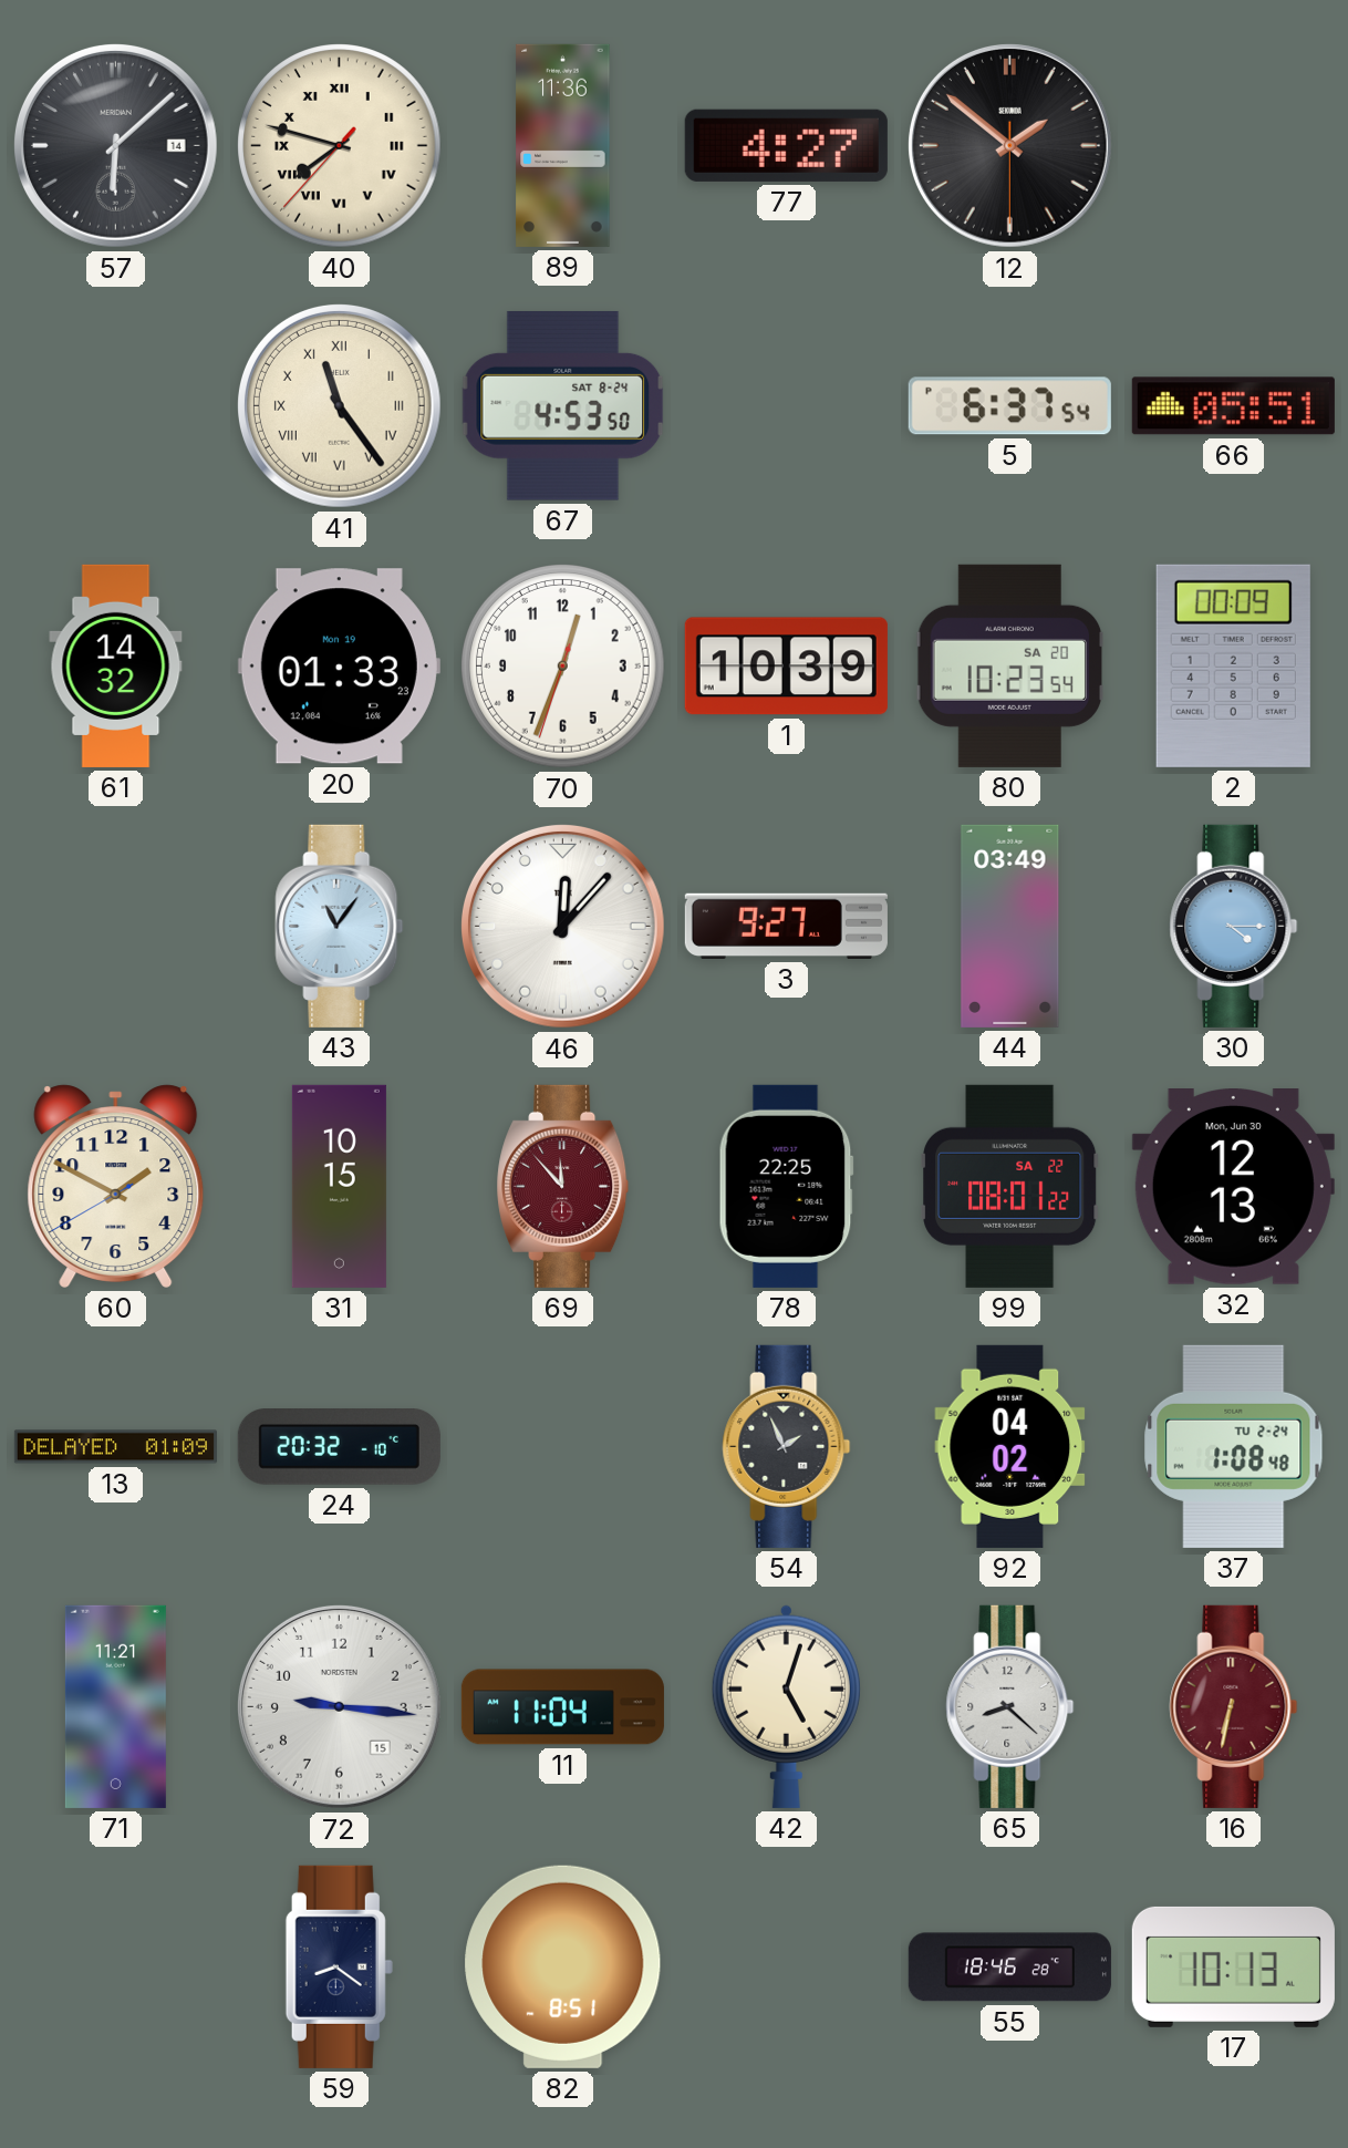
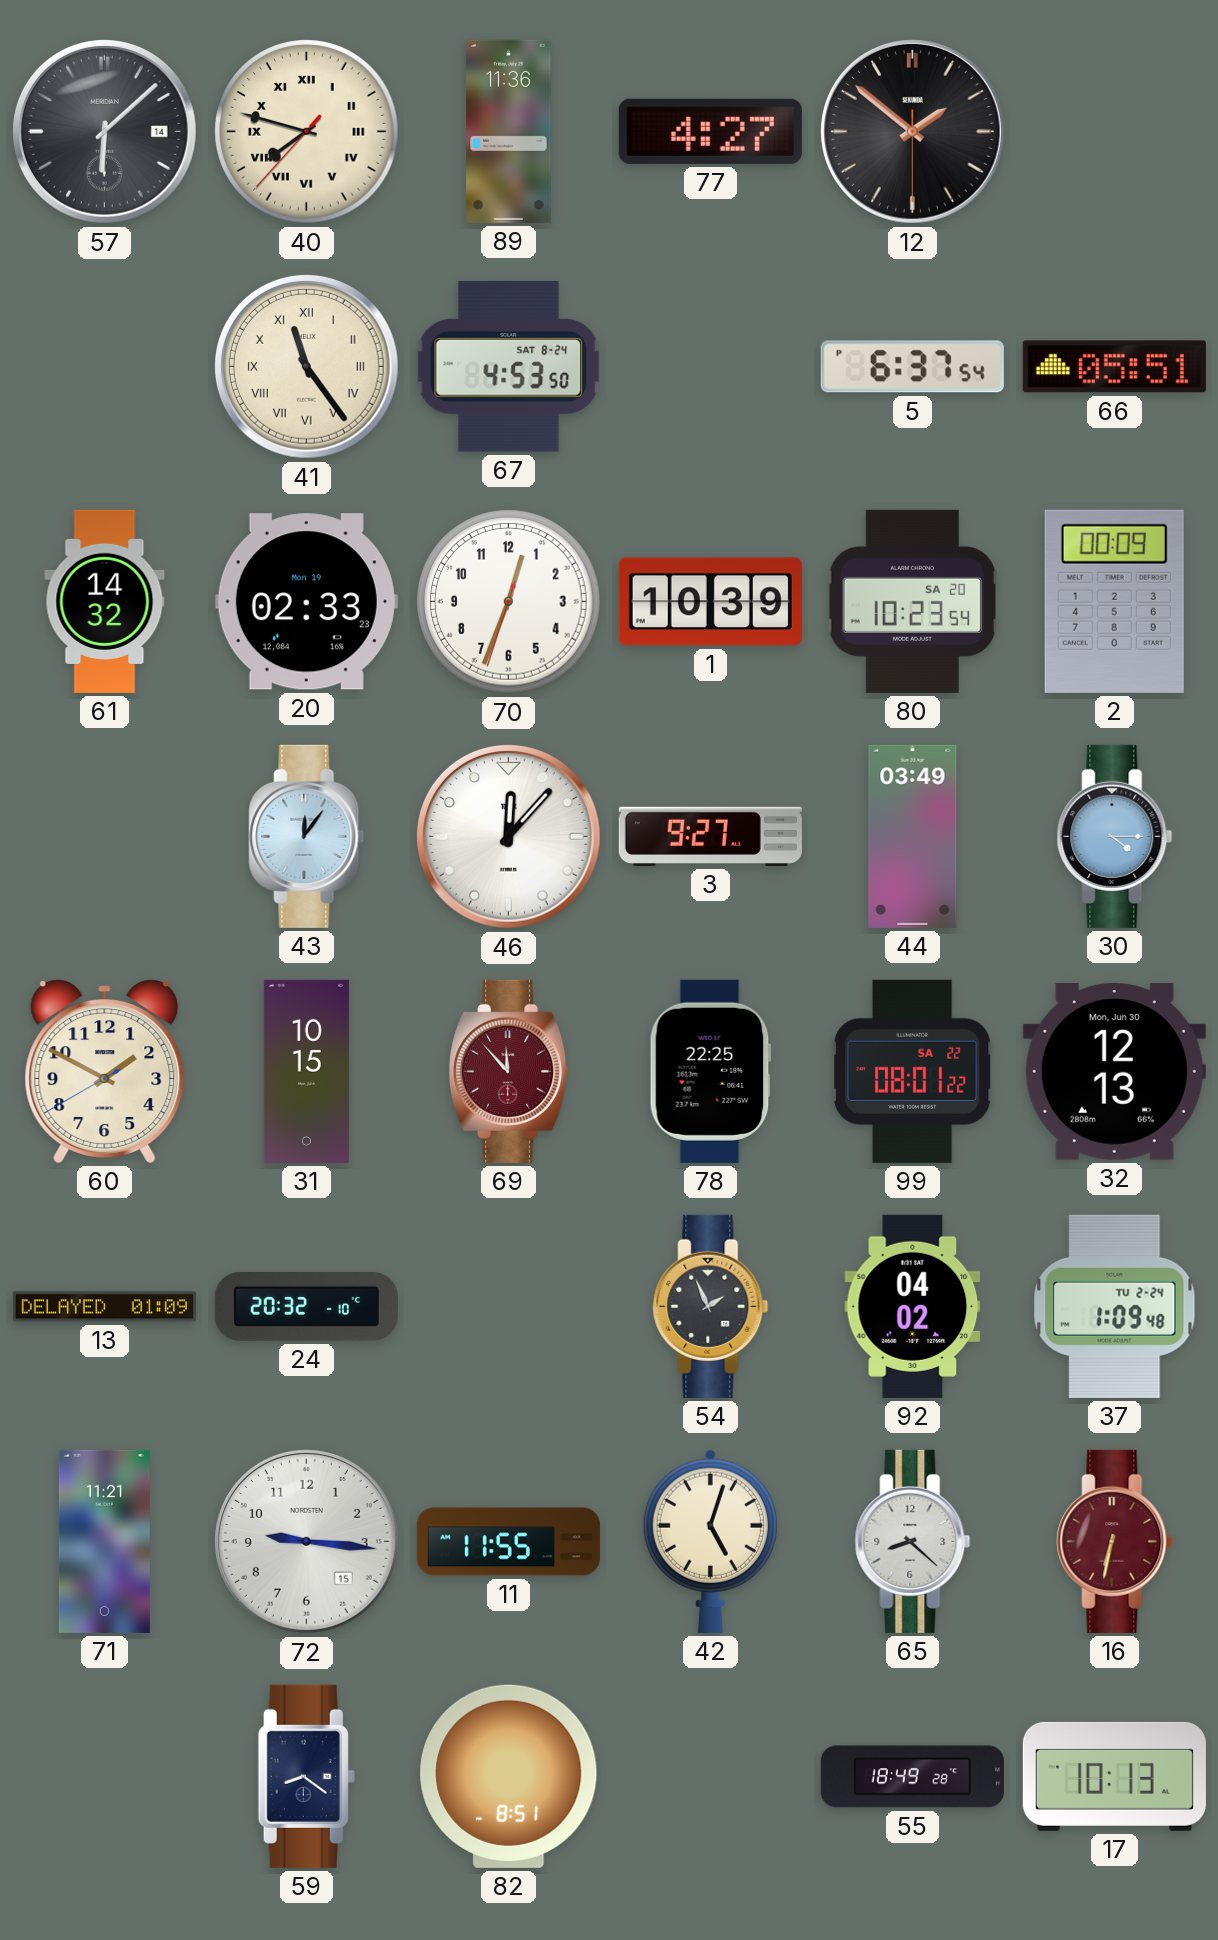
20: 01:33 -> 02:33
43: 11:06 -> 12:06
37: 1:08 -> 1:09
11: 11:04 -> 11:55
55: 18:46 -> 18:49
